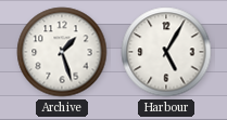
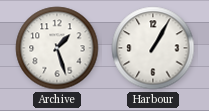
Harbour: 5:05 -> 1:05
